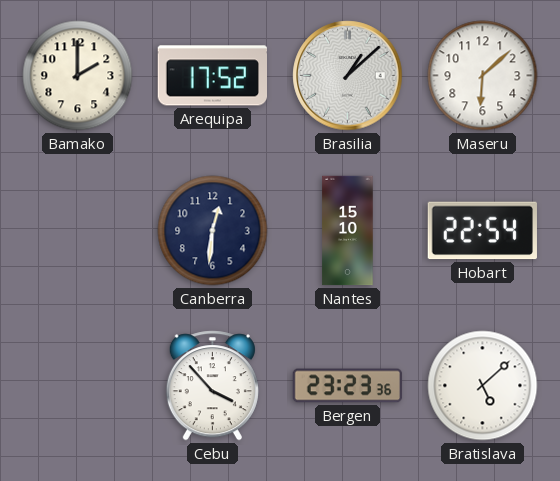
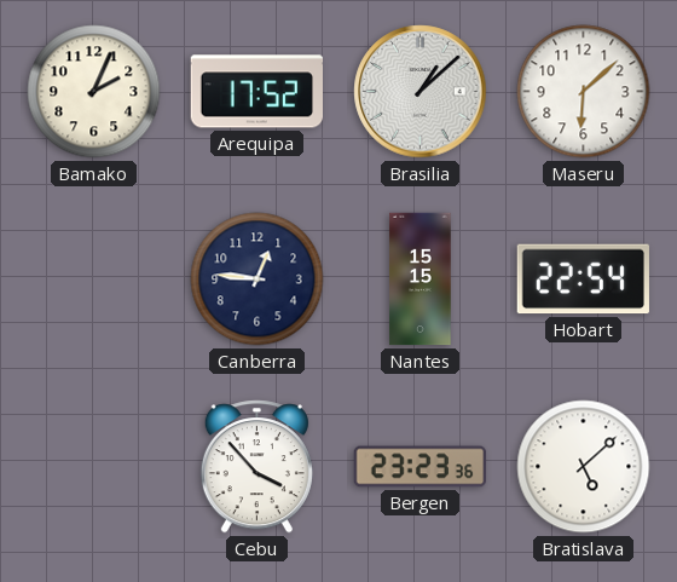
Bamako: 2:00 -> 2:04
Canberra: 12:31 -> 12:46
Nantes: 15:10 -> 15:15
